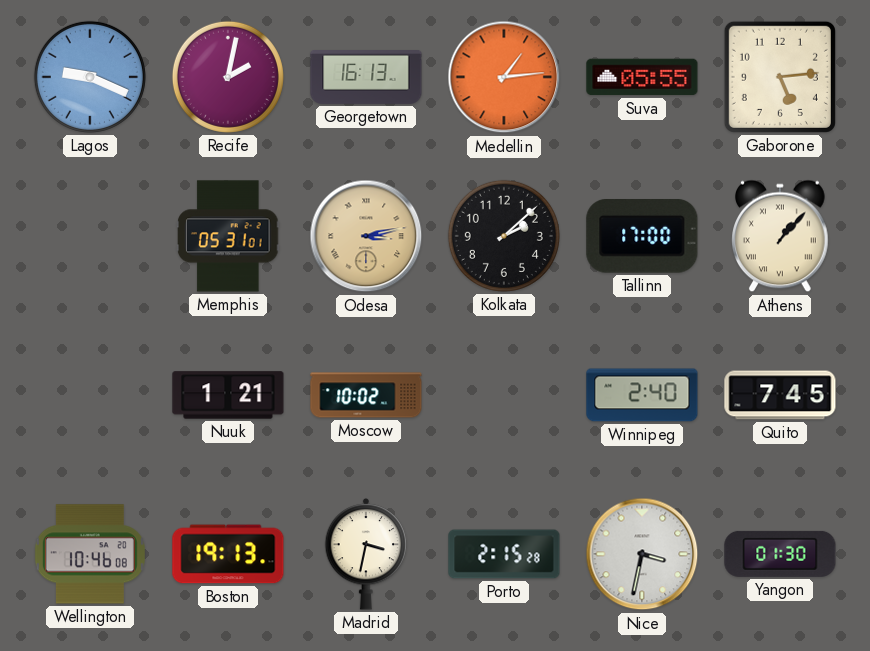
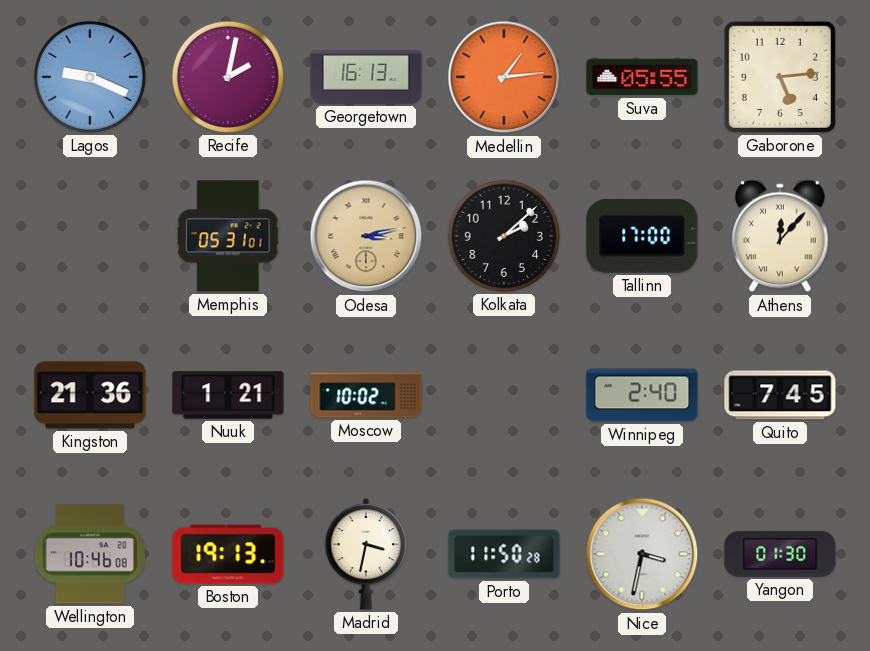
Athens: 1:07 -> 12:07
Kingston: none -> 21:36
Porto: 2:15 -> 11:50
